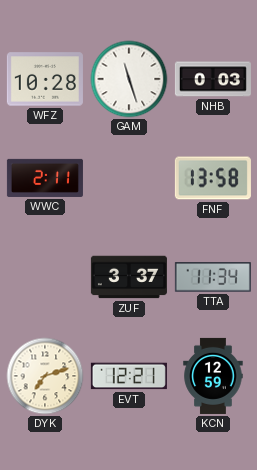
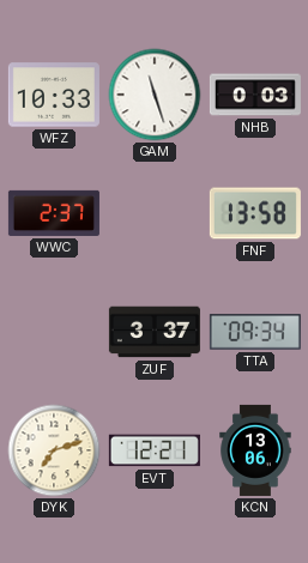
WFZ: 10:28 -> 10:33
WWC: 2:11 -> 2:37
TTA: 11:34 -> 09:34
KCN: 12:59 -> 13:06
